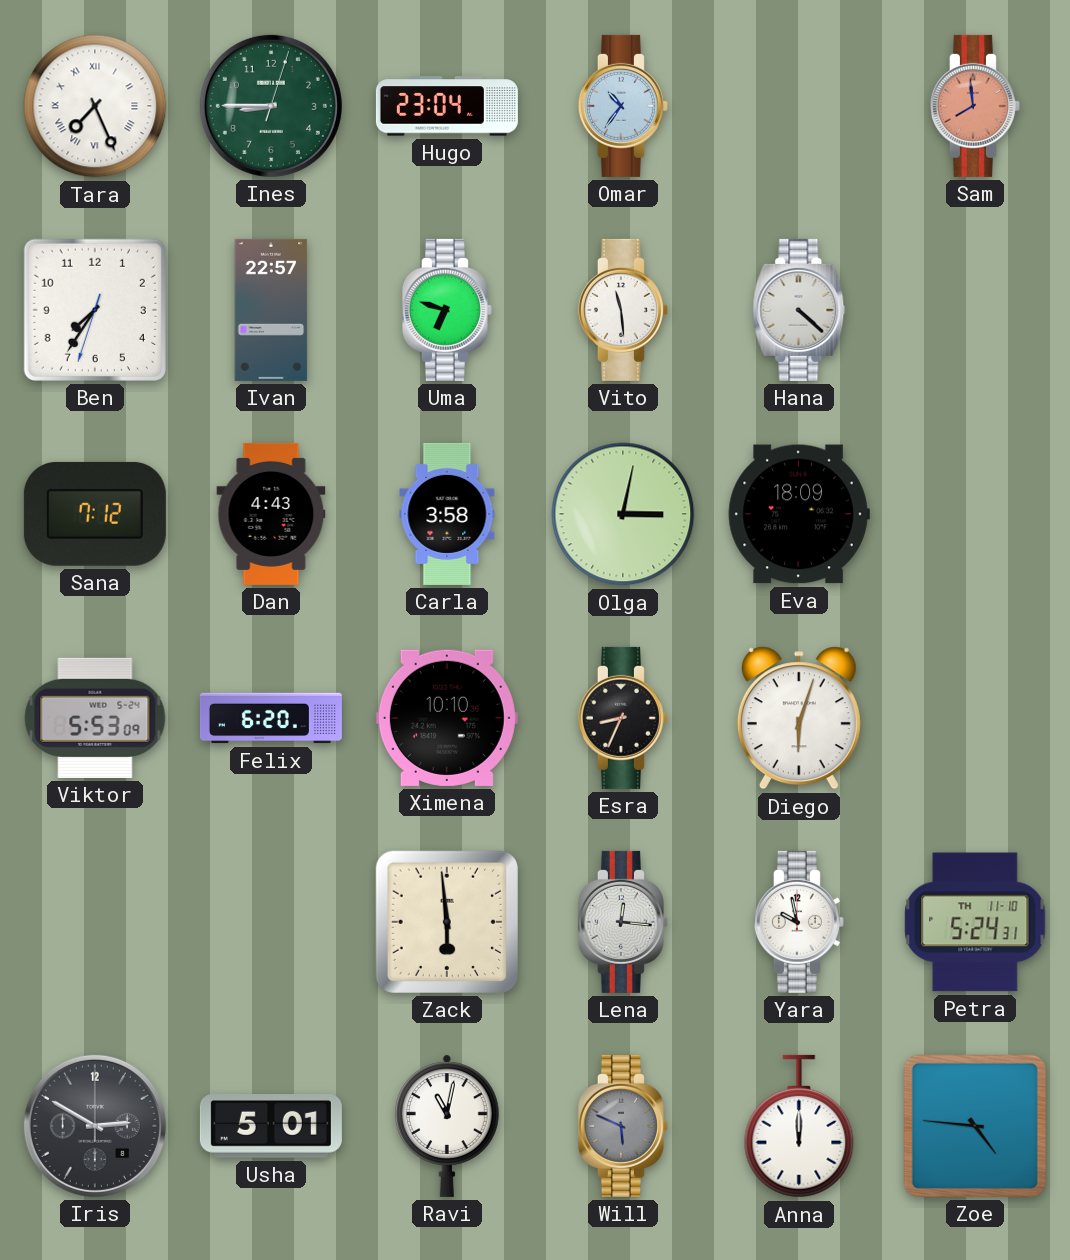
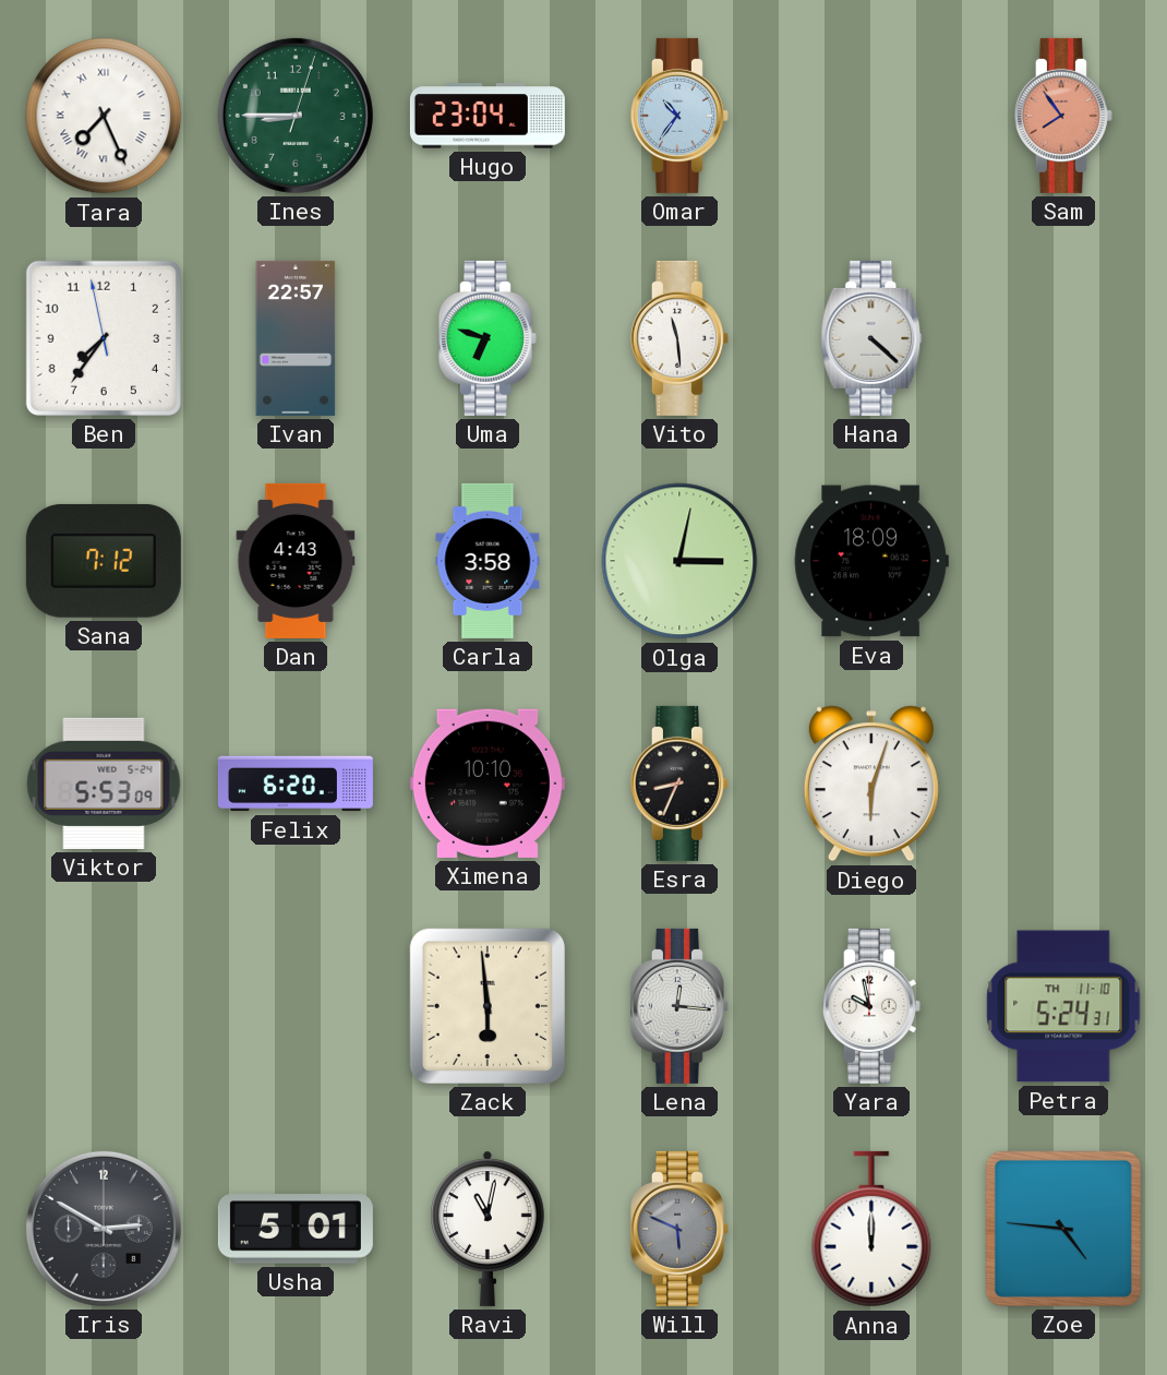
Sam: 7:59 -> 7:54
Ben: 7:35:33 -> 7:35:58
